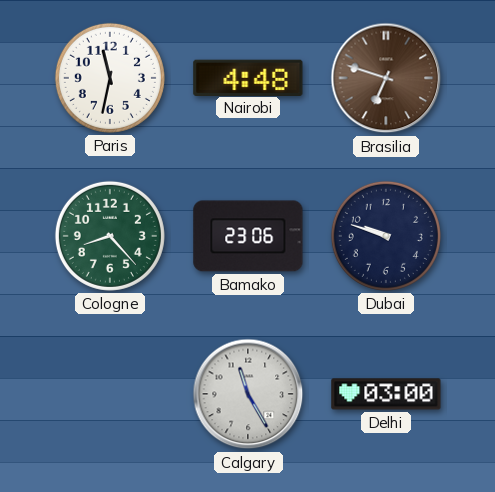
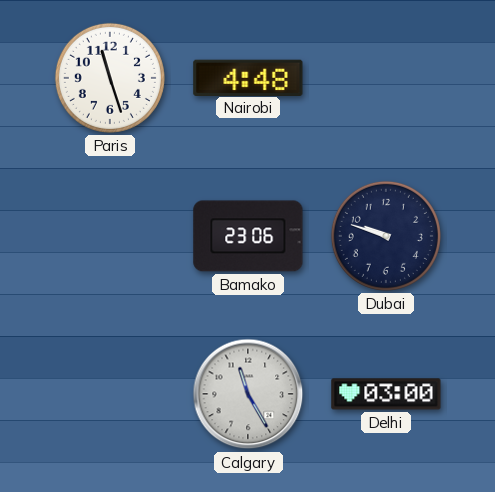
Paris: 11:32 -> 11:27
Brasilia: 6:48 -> none
Cologne: 8:23 -> none
